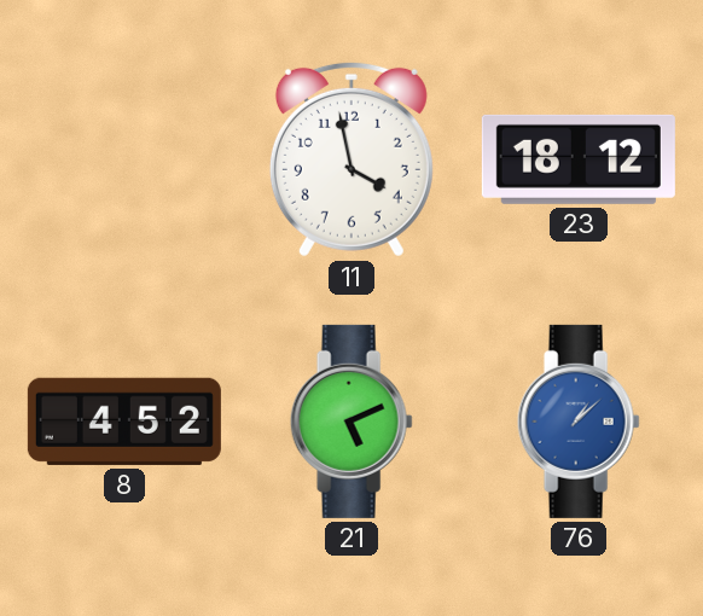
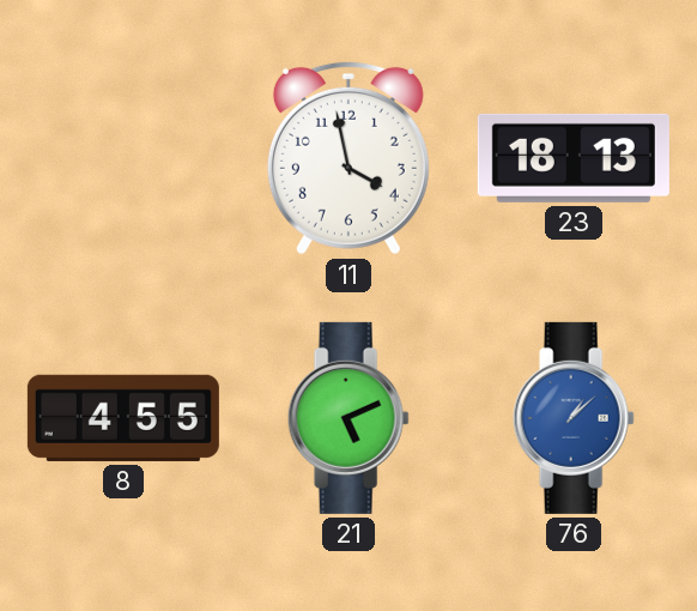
23: 18:12 -> 18:13
8: 4:52 -> 4:55
